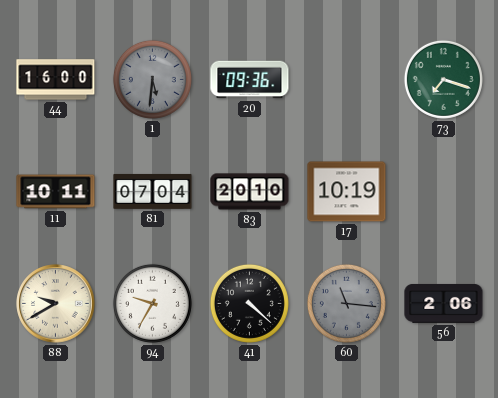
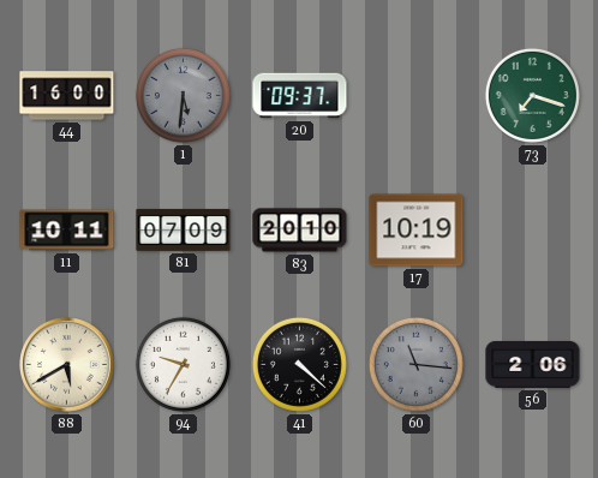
20: 09:36 -> 09:37
81: 07:04 -> 07:09
88: 9:40 -> 5:40
